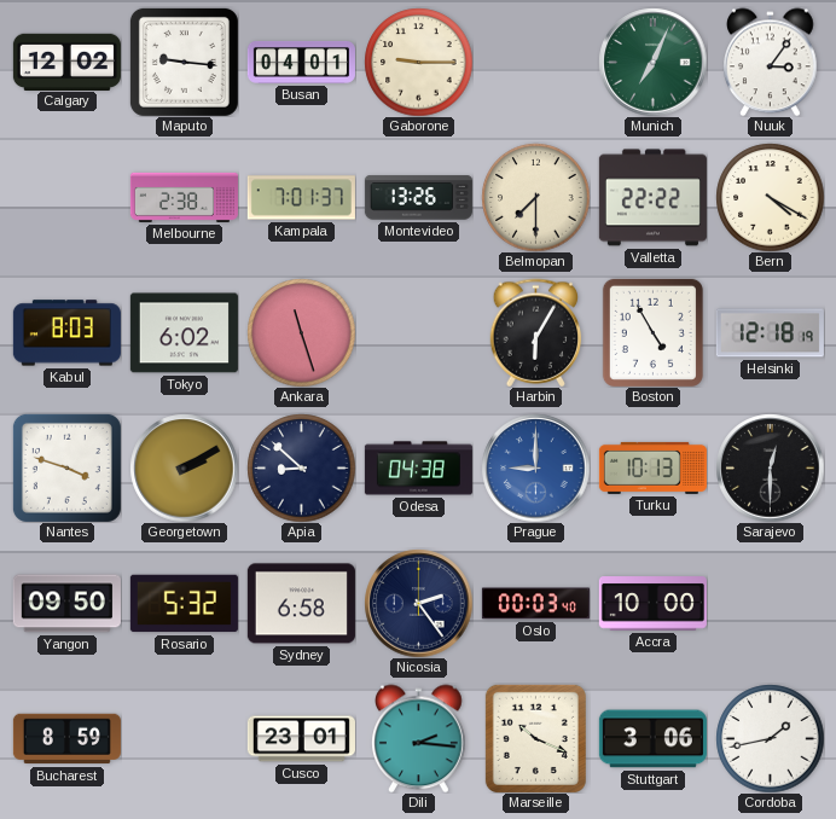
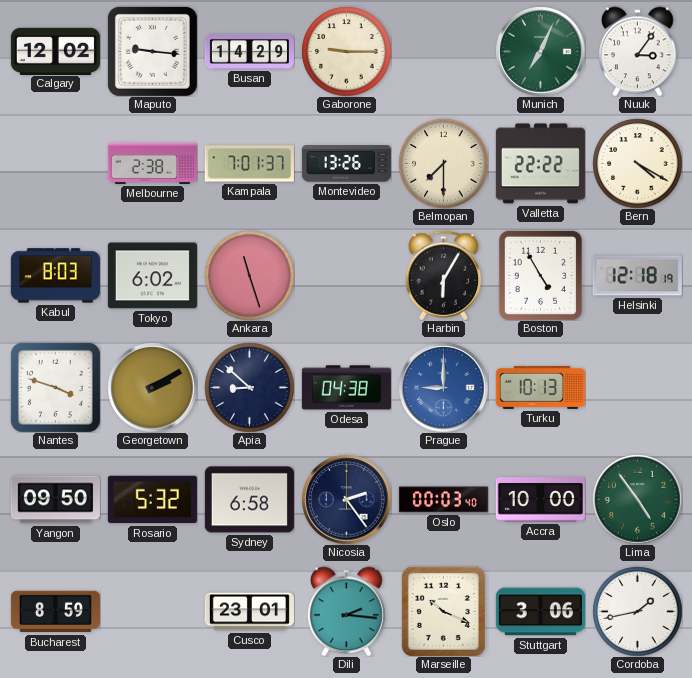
Busan: 04:01 -> 14:29
Sarajevo: 12:30 -> none
Lima: none -> 4:54
